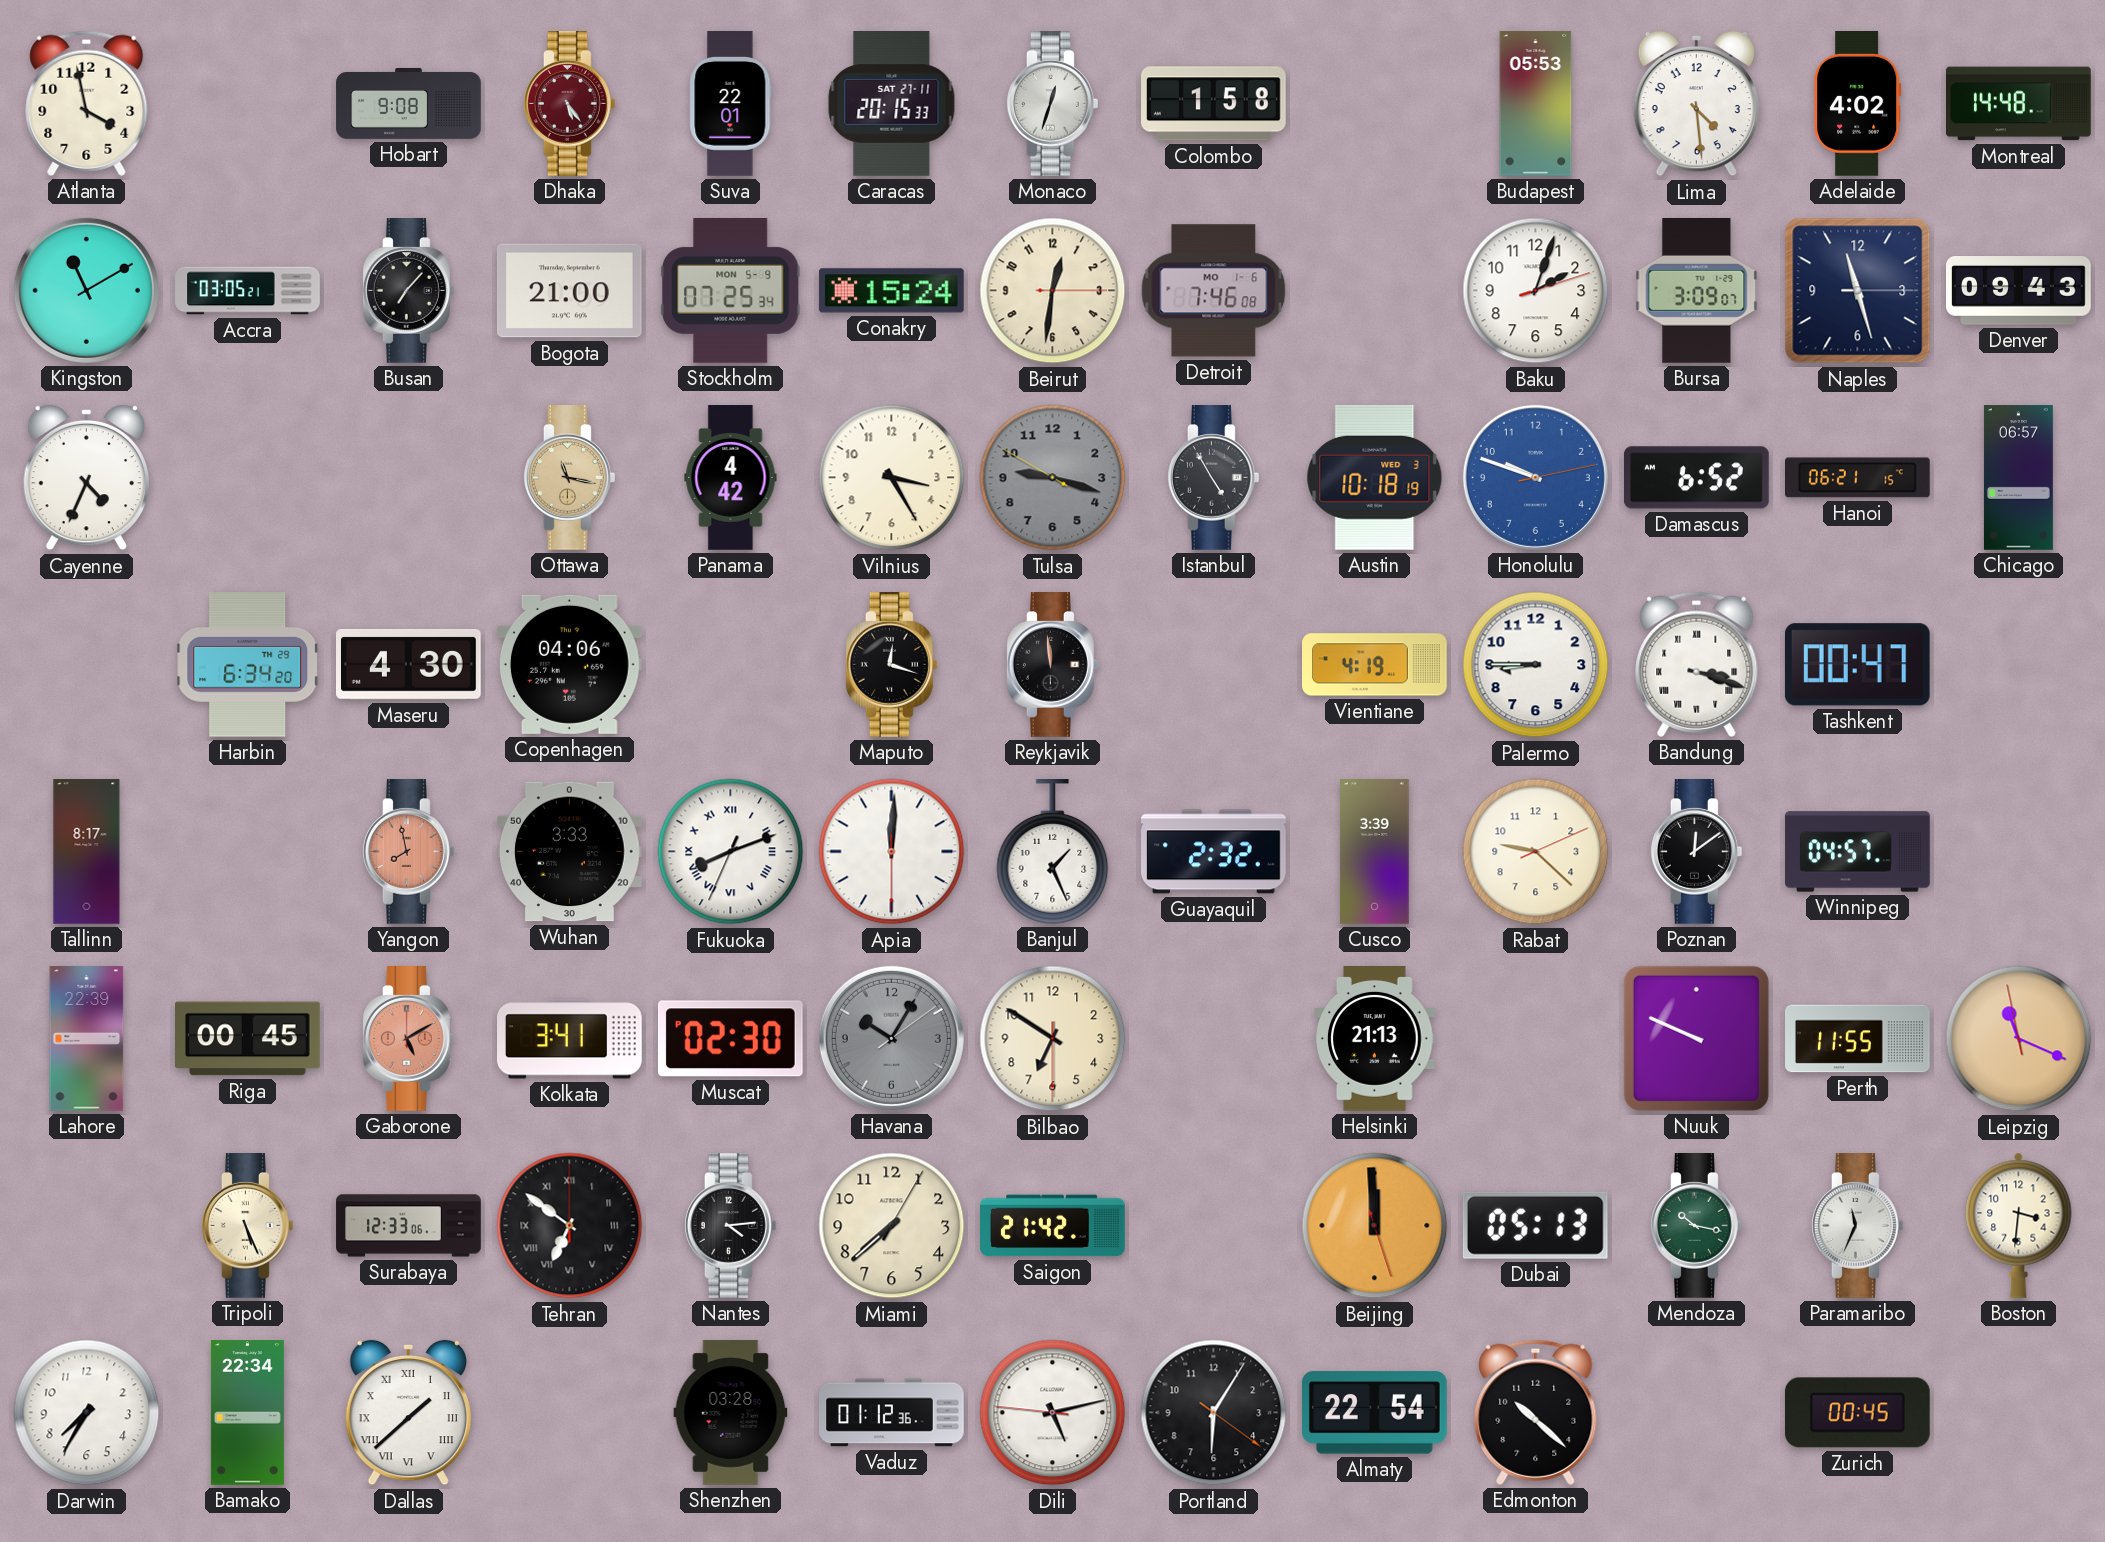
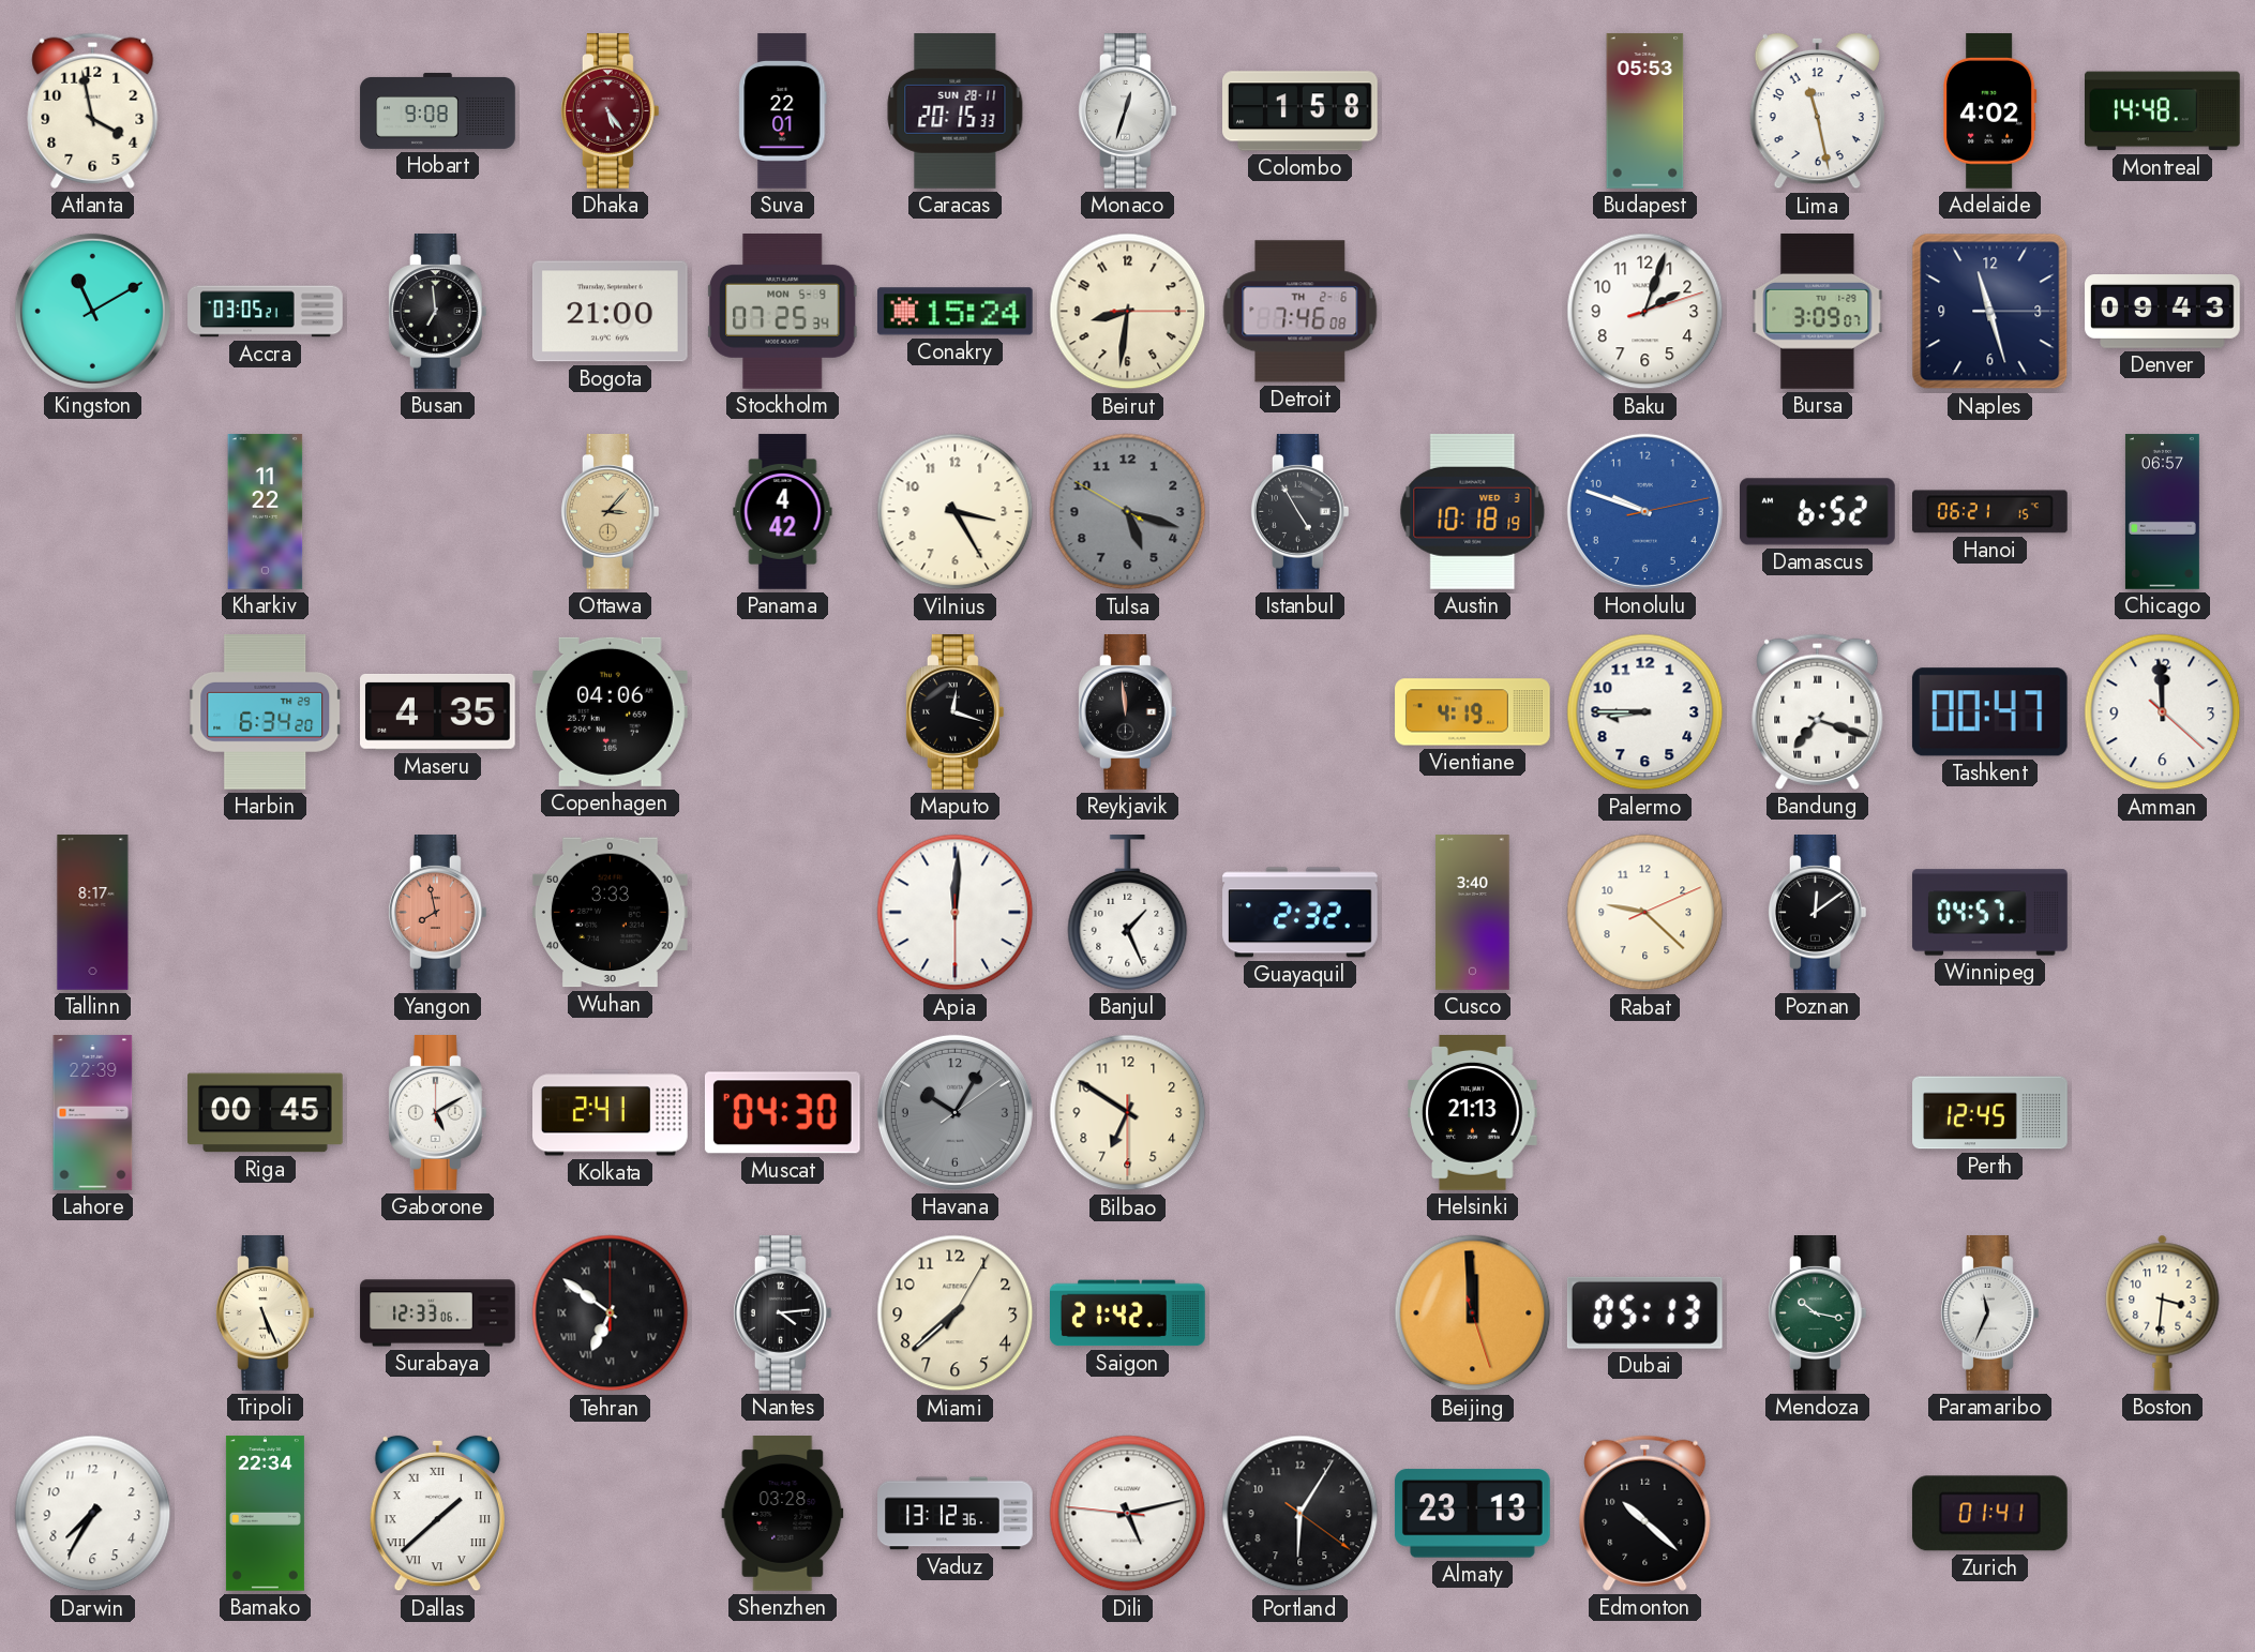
Caracas date: SAT 27-11 -> SUN 28-11
Lima: 4:29 -> 11:28
Busan: 7:07 -> 6:59
Beirut: 12:31 -> 8:31
Detroit date: MO 1-6 -> TH 2-6
Cayenne: 4:34 -> none
Kharkiv: none -> 11:22
Ottawa: 11:17 -> 3:07
Tulsa: 9:17 -> 5:17
Maseru: 4:30 -> 4:35
Bandung: 3:18 -> 7:18
Amman: none -> 11:59
Fukuoka: 8:11 -> none
Cusco: 3:39 -> 3:40
Gaborone dial: salmon -> white
Kolkata: 3:41 -> 2:41
Muscat: 02:30 -> 04:30
Nuuk: 9:49 -> none
Perth: 11:55 -> 12:45
Leipzig: 11:18 -> none
Vaduz: 01:12 -> 13:12
Almaty: 22:54 -> 23:13
Zurich: 00:45 -> 01:41
